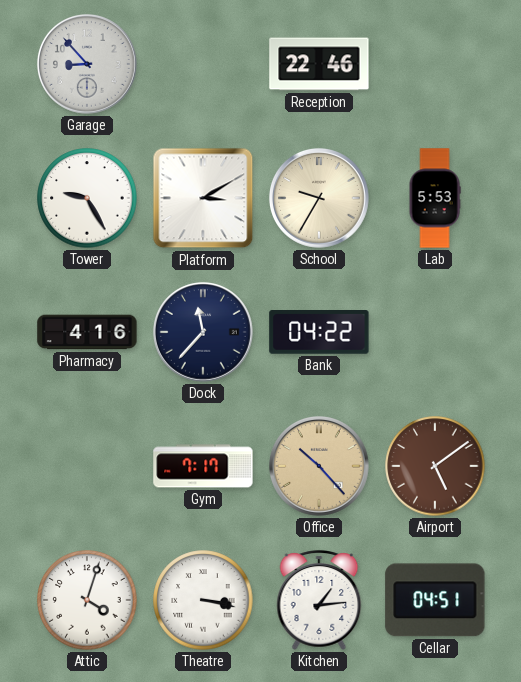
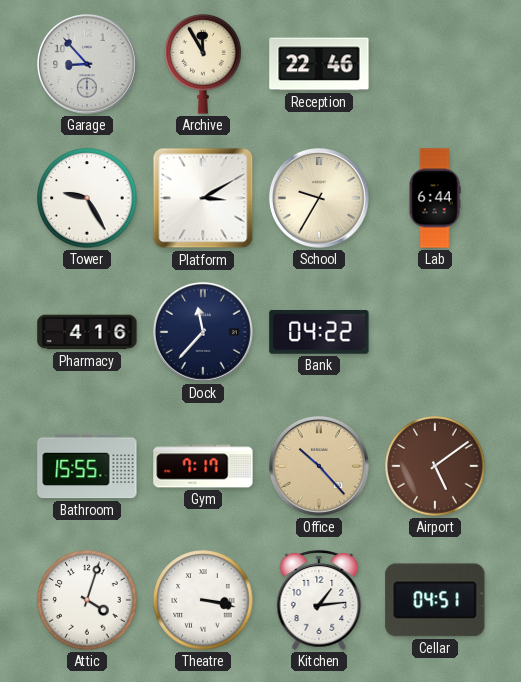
Archive: none -> 11:55
Lab: 5:53 -> 6:44
Bathroom: none -> 15:55
